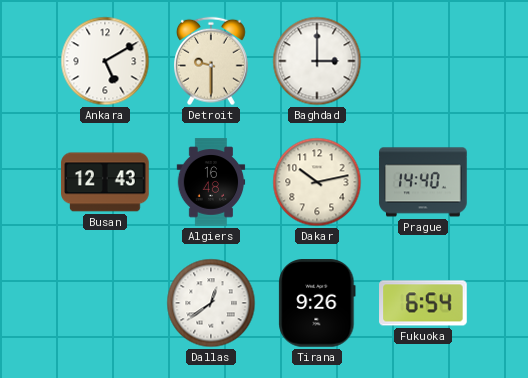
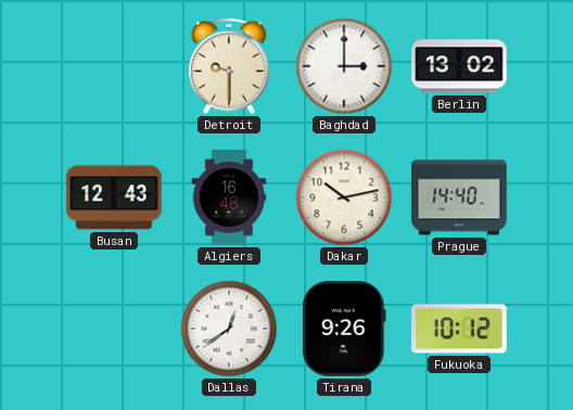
Ankara: 5:10 -> none
Berlin: none -> 13:02
Fukuoka: 6:54 -> 10:12
